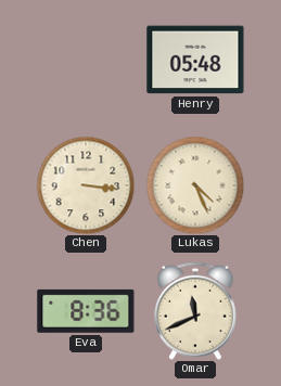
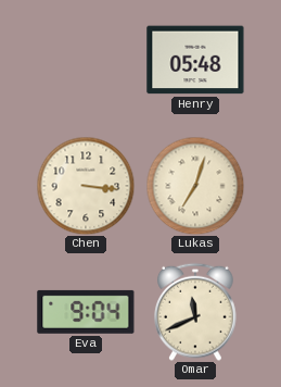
Lukas: 4:26 -> 7:03
Eva: 8:36 -> 9:04
